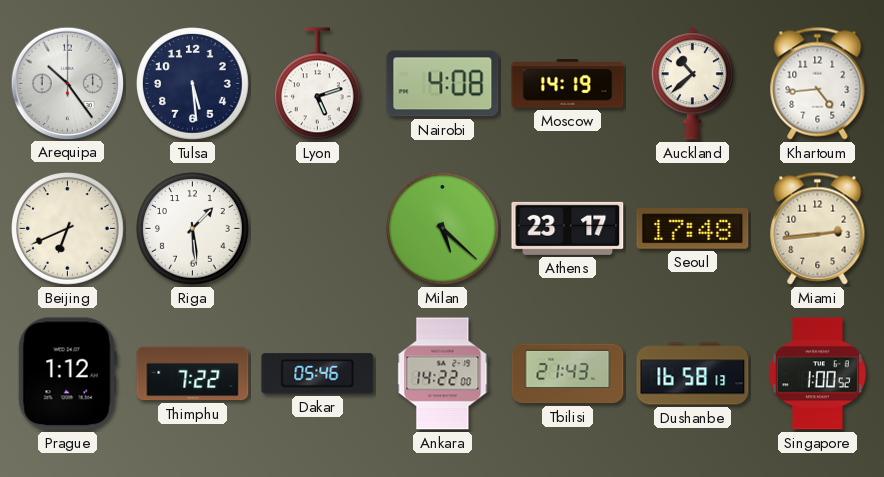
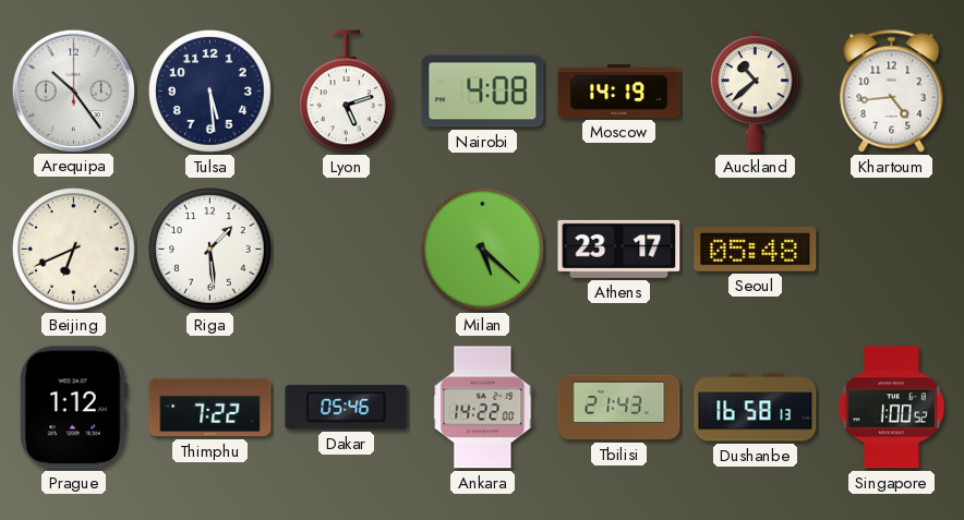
Seoul: 17:48 -> 05:48
Miami: 2:44 -> none
